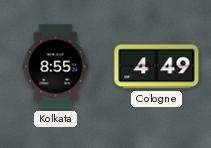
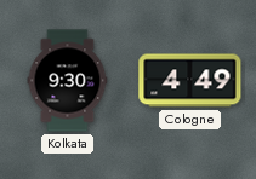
Kolkata: 8:55 -> 9:30
